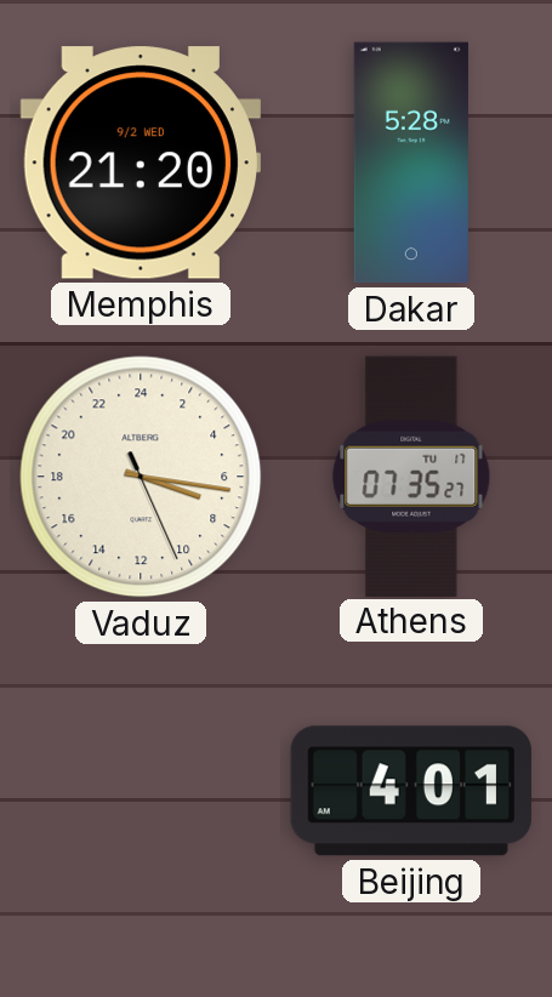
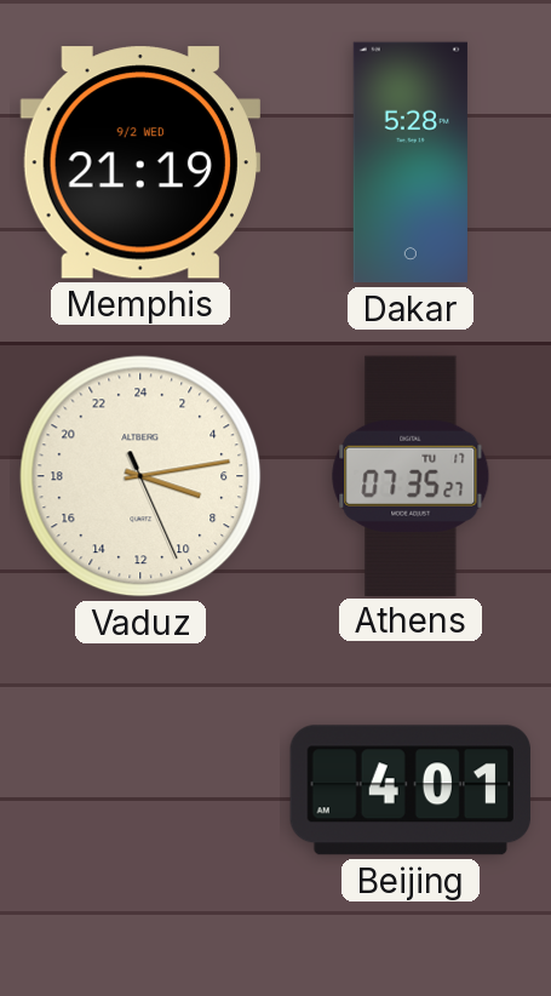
Memphis: 21:20 -> 21:19
Vaduz: 7:16 -> 7:13
